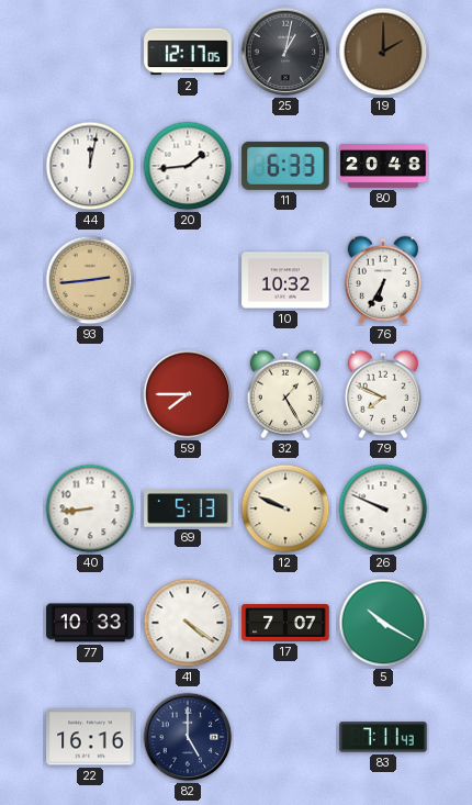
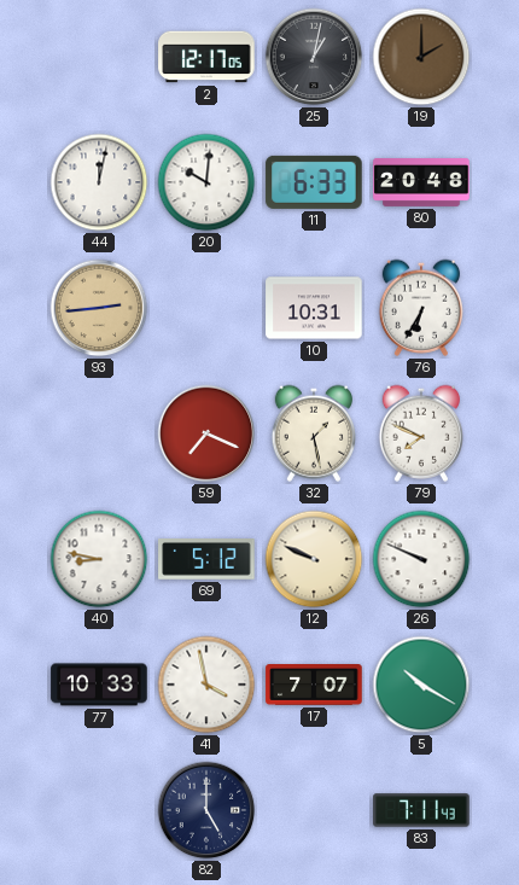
20: 1:44 -> 10:01
10: 10:32 -> 10:31
59: 7:45 -> 7:19
32: 1:25 -> 1:28
40: 8:44 -> 8:47
69: 5:13 -> 5:12
41: 4:21 -> 3:58
22: 16:16 -> none
